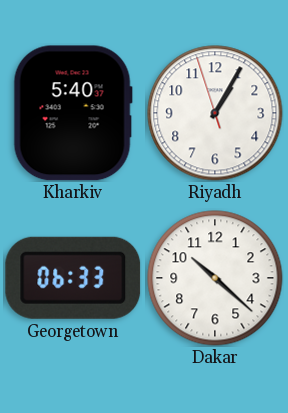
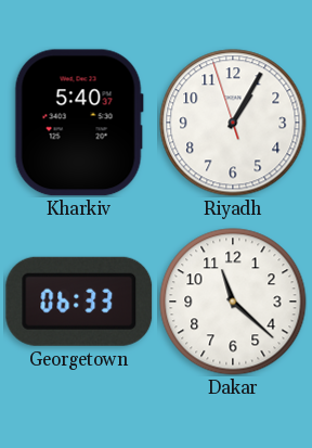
Dakar: 10:22 -> 11:22
